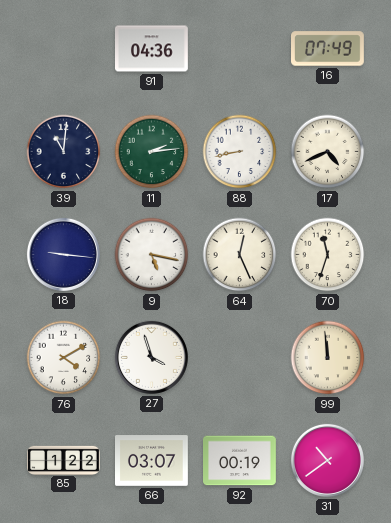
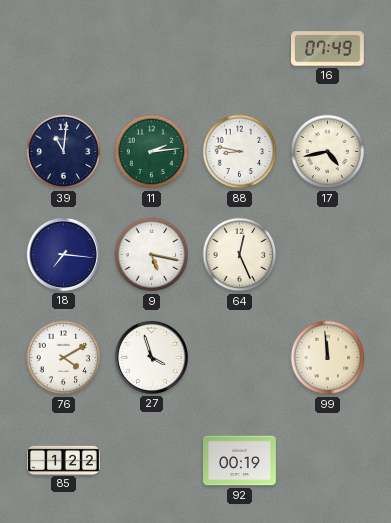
91: 04:36 -> none
88: 8:43 -> 8:47
17: 4:41 -> 4:43
18: 9:16 -> 7:16
70: 11:33 -> none
66: 03:07 -> none
31: 10:39 -> none
